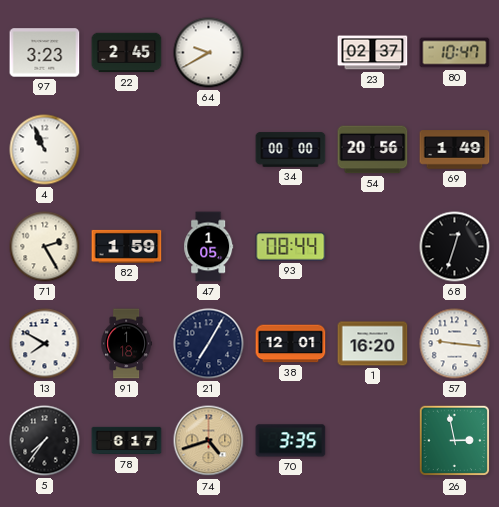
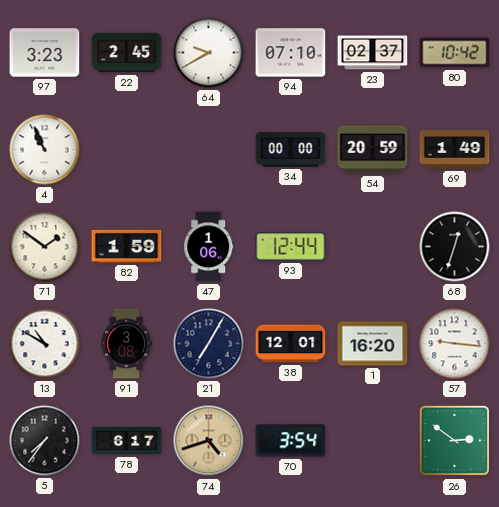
94: none -> 07:10
80: 10:47 -> 10:42
54: 20:56 -> 20:59
71: 2:25 -> 1:51
47: 1:05 -> 1:06
93: 08:44 -> 12:44
13: 7:50 -> 10:50
91: 1:18 -> 3:08
70: 3:35 -> 3:54
26: 2:58 -> 2:51
